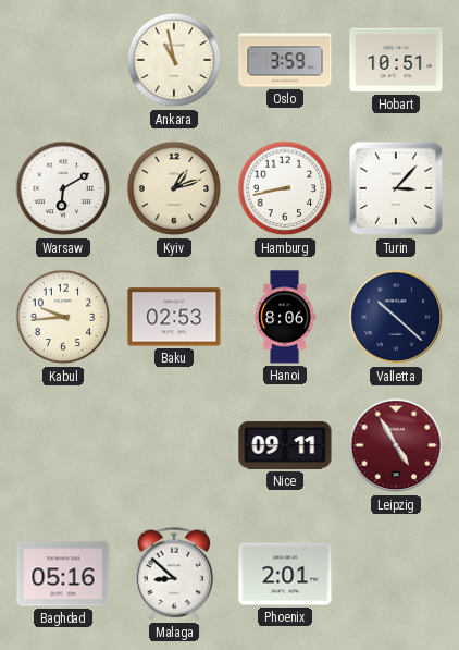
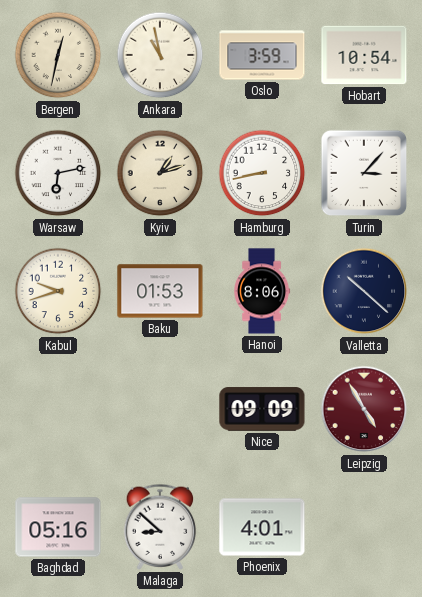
Bergen: none -> 12:32
Hobart: 10:51 -> 10:54
Warsaw: 6:10 -> 6:13
Kabul: 9:44 -> 9:42
Baku: 02:53 -> 01:53
Nice: 09:11 -> 09:09
Phoenix: 2:01 -> 4:01
